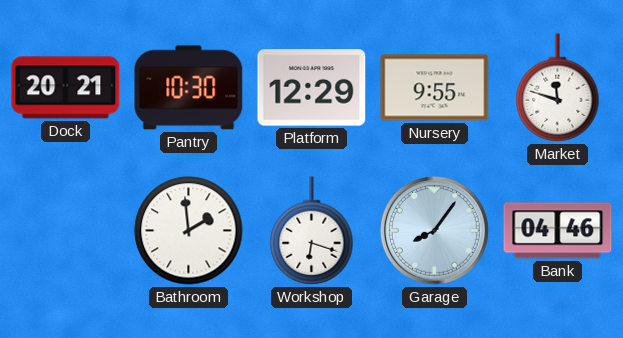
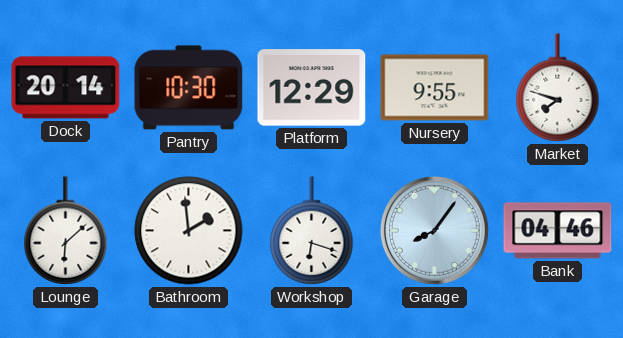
Dock: 20:21 -> 20:14
Market: 11:48 -> 7:48
Lounge: none -> 6:08
